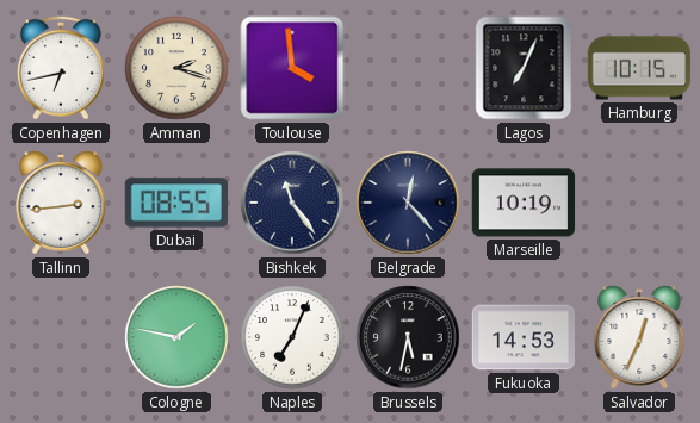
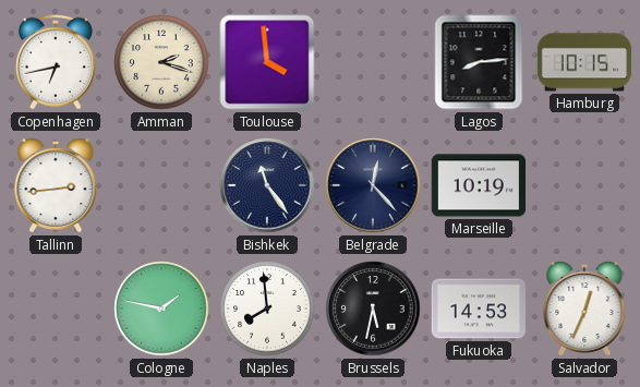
Lagos: 7:04 -> 8:14
Dubai: 08:55 -> none
Naples: 7:04 -> 7:59
